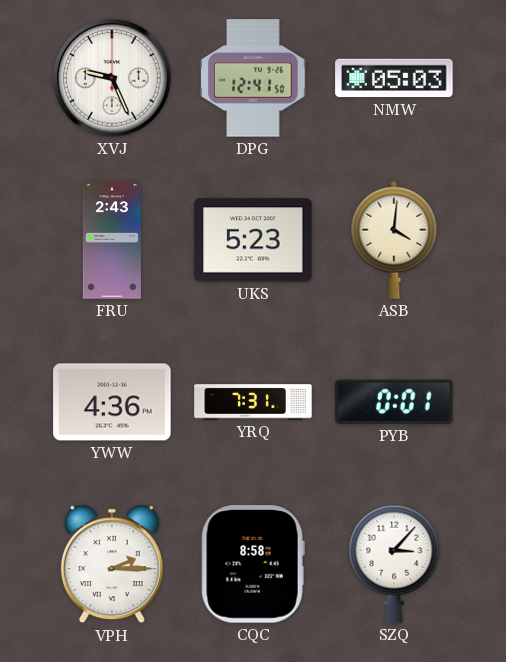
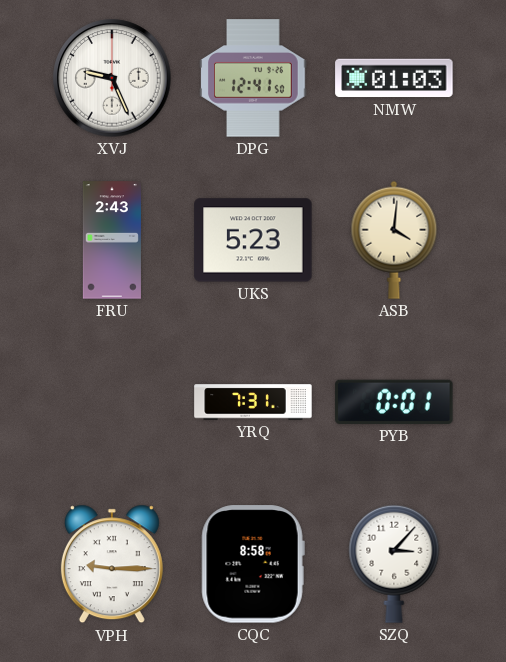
NMW: 05:03 -> 01:03
YWW: 4:36 -> none
VPH: 2:15 -> 9:15
